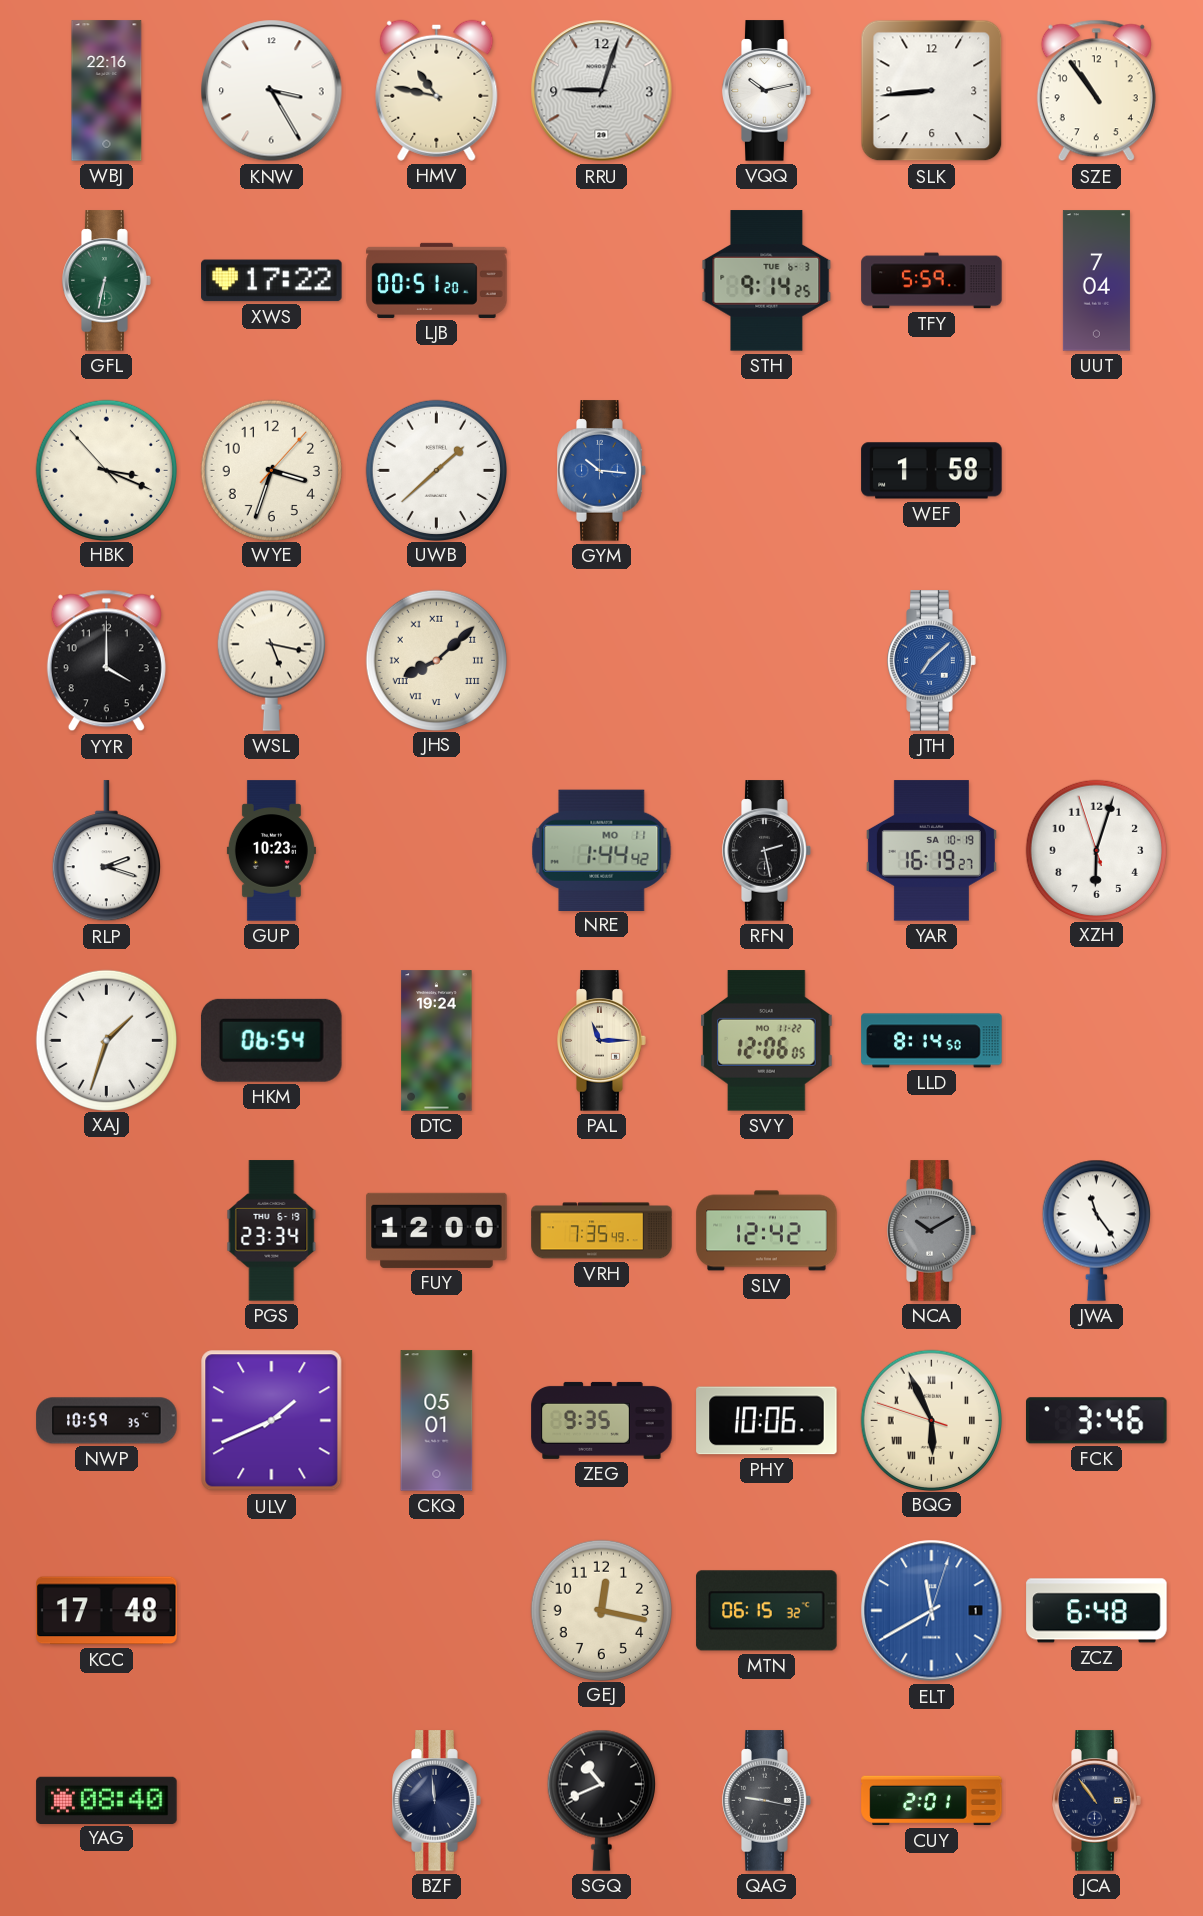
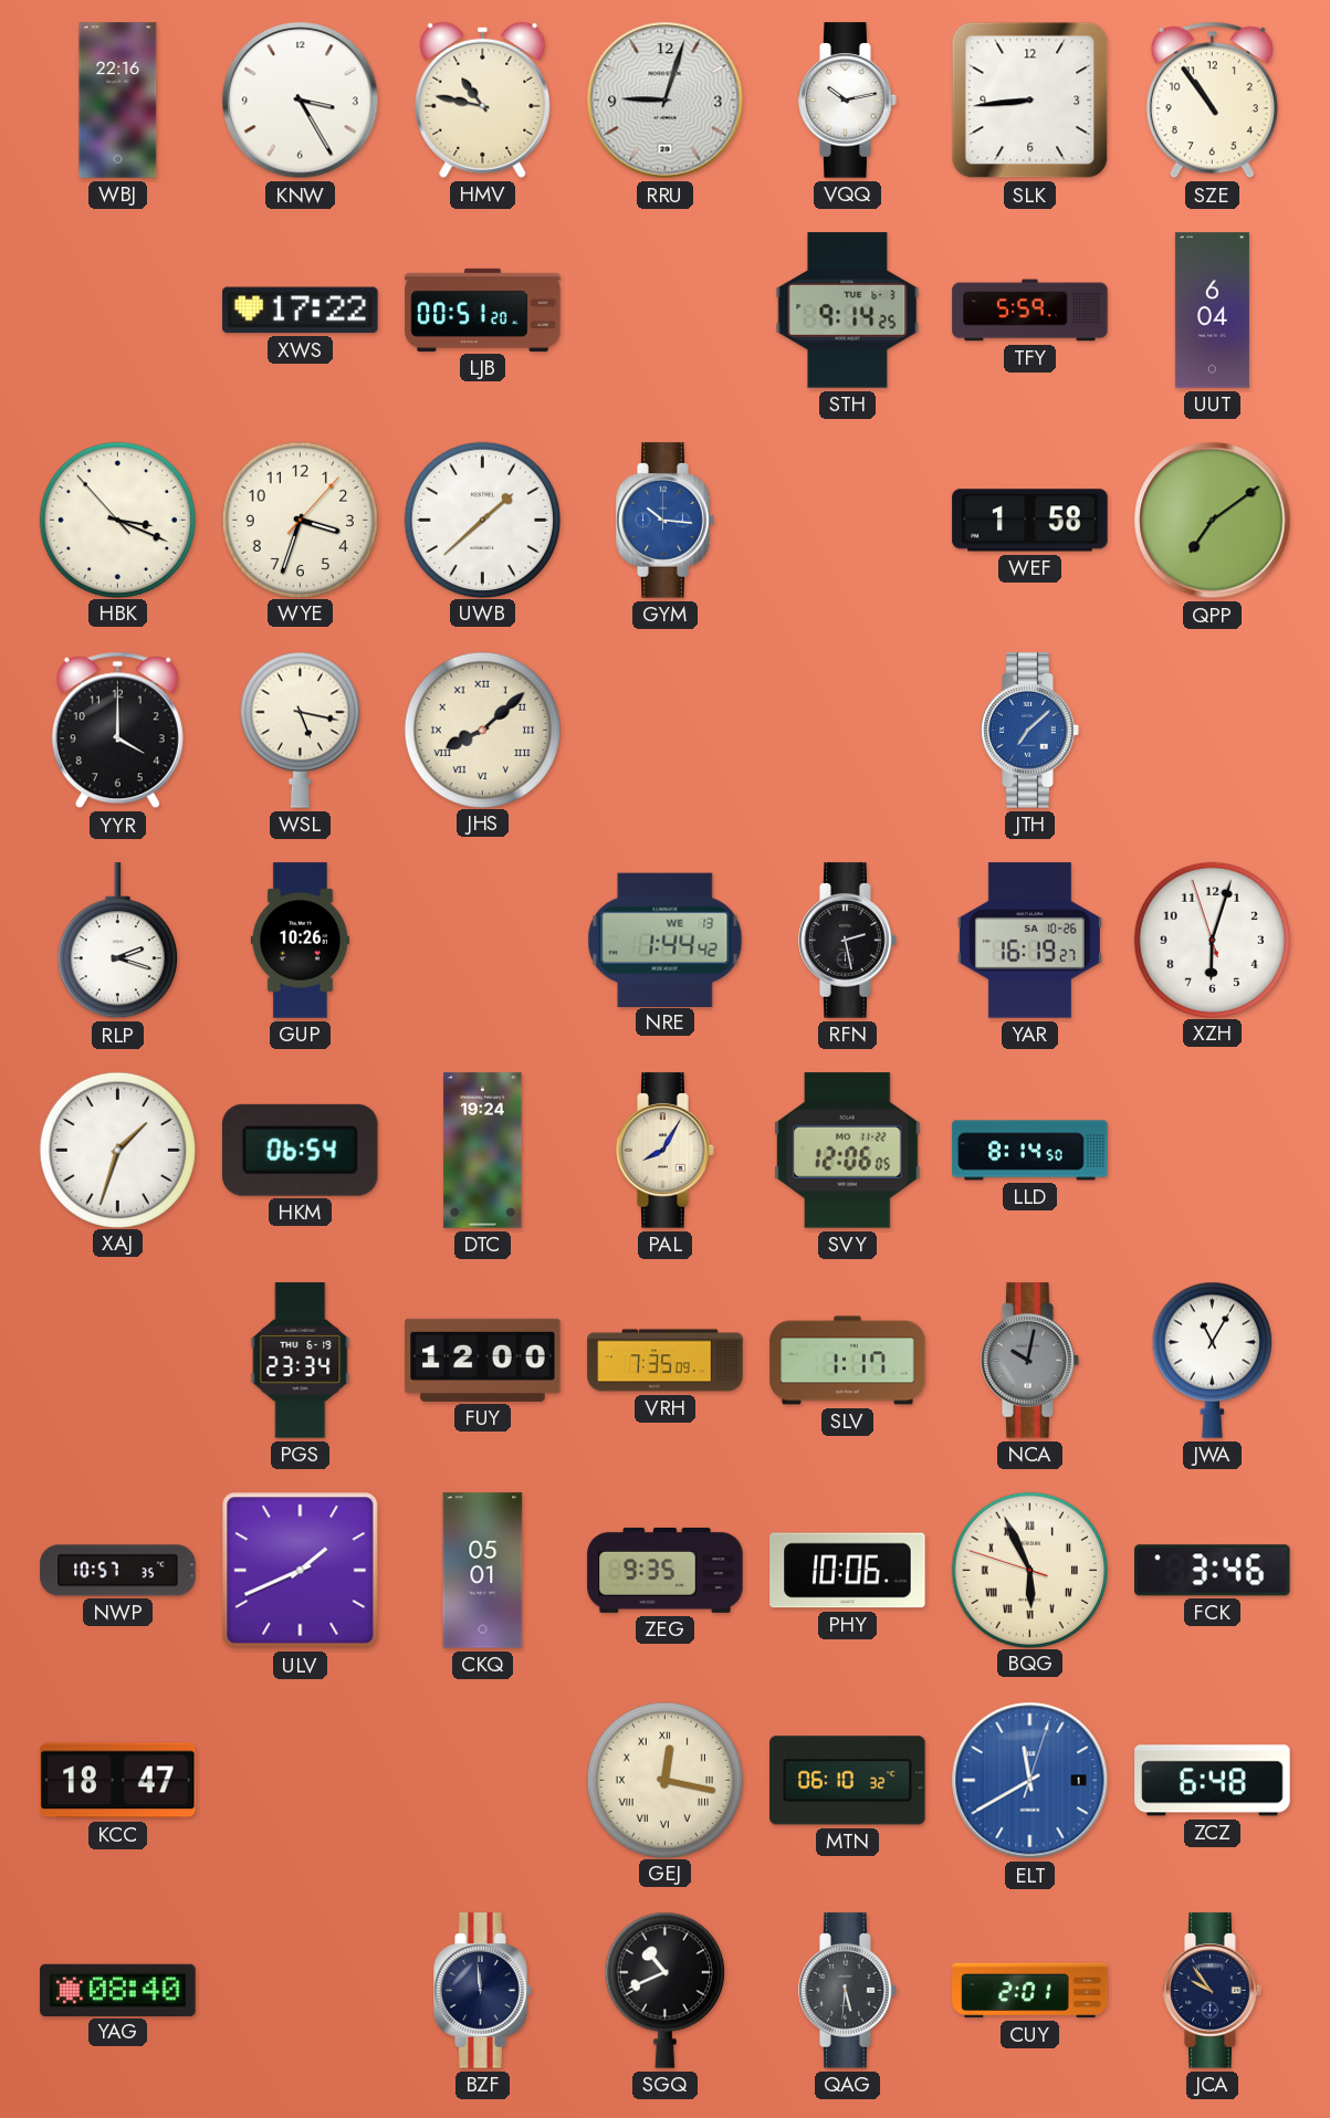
GFL: 6:32 -> none
UUT: 7:04 -> 6:04
QPP: none -> 7:09
GUP: 10:23 -> 10:26
NRE date: MO 11 -> WE 13
YAR date: SA 10-19 -> SA 10-26
PAL: 11:15 -> 8:05
VRH: 7:35:49 -> 7:35:09
SLV: 12:42 -> 1:17
NCA: 10:10 -> 10:02
JWA: 11:24 -> 11:05
NWP: 10:59 -> 10:57
KCC: 17:48 -> 18:47
GEJ numerals: Arabic -> Roman
MTN: 06:15 -> 06:10
QAG: 9:17 -> 5:31
JCA: 10:54 -> 9:54
